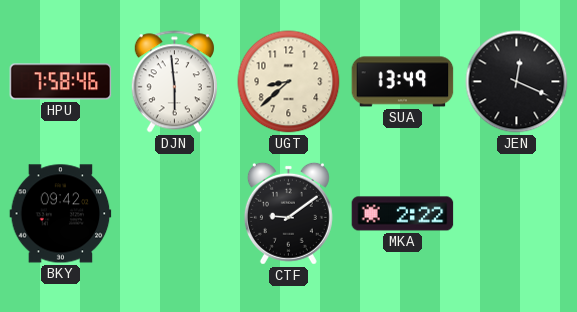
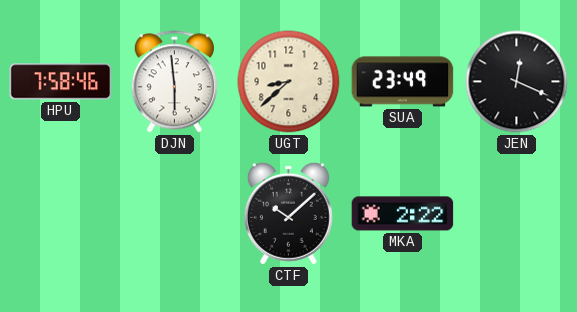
SUA: 13:49 -> 23:49
BKY: 09:42 -> none
CTF: 9:09 -> 10:08
